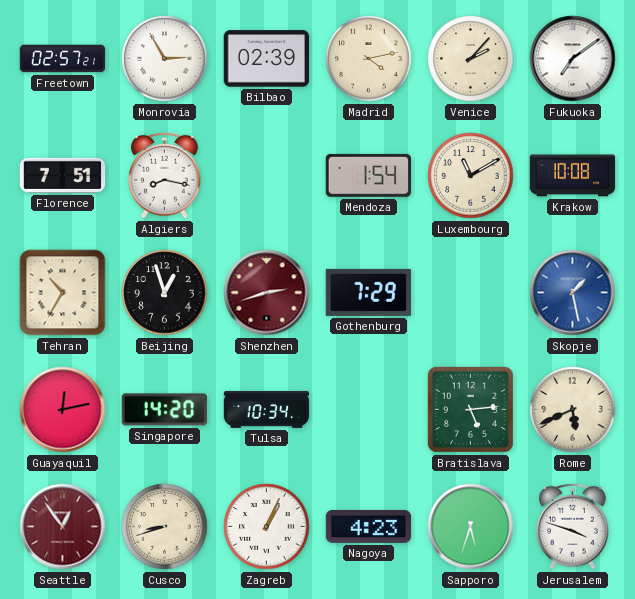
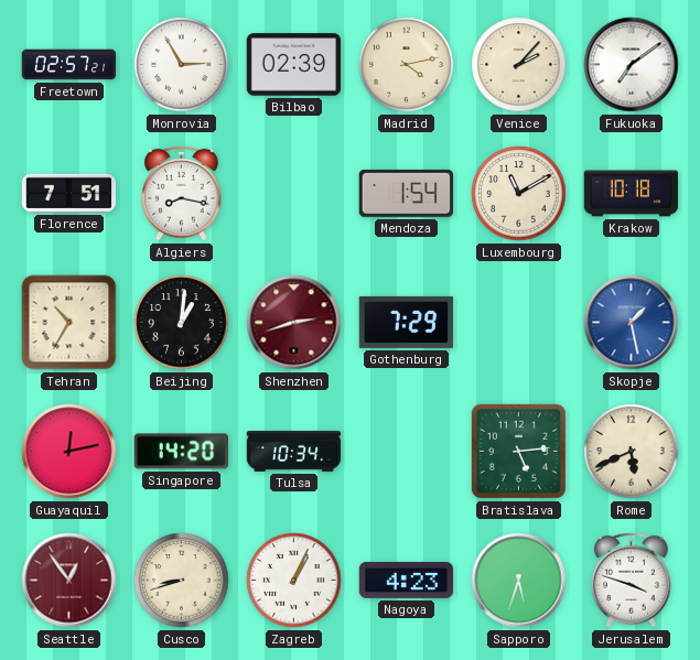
Krakow: 10:08 -> 10:18
Beijing: 12:57 -> 1:01
